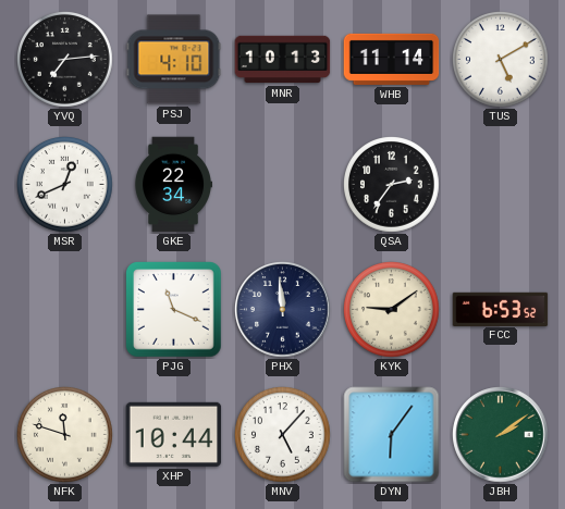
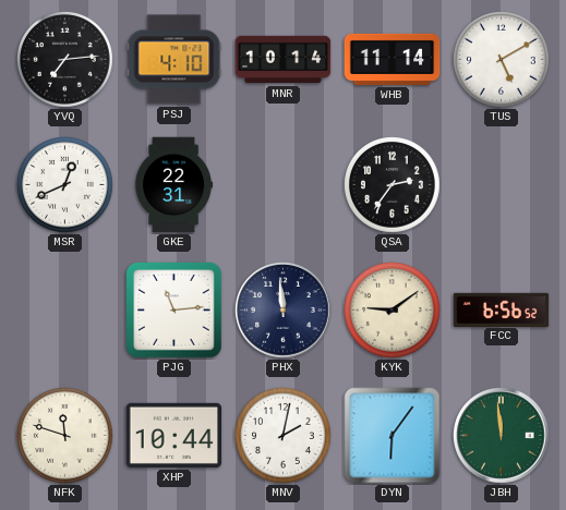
MNR: 10:13 -> 10:14
GKE: 22:34 -> 22:31
PJG: 11:19 -> 11:14
FCC: 6:53 -> 6:56
MNV: 5:07 -> 2:02
JBH: 2:09 -> 11:59
